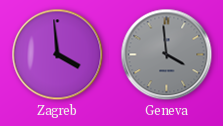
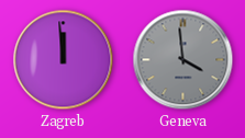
Zagreb: 3:59 -> 11:59
